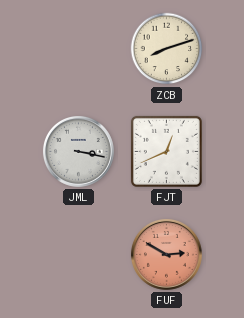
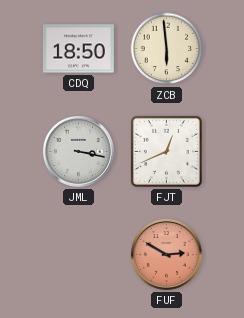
CDQ: none -> 18:50
ZCB: 8:12 -> 5:59
